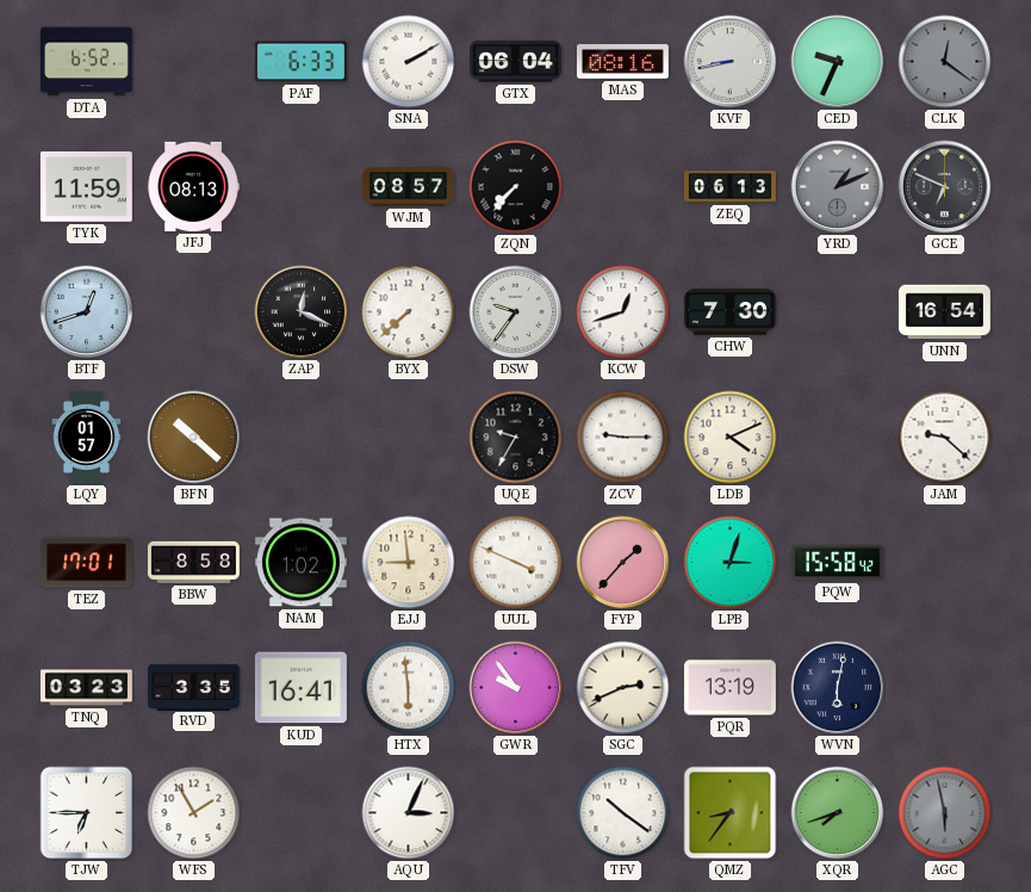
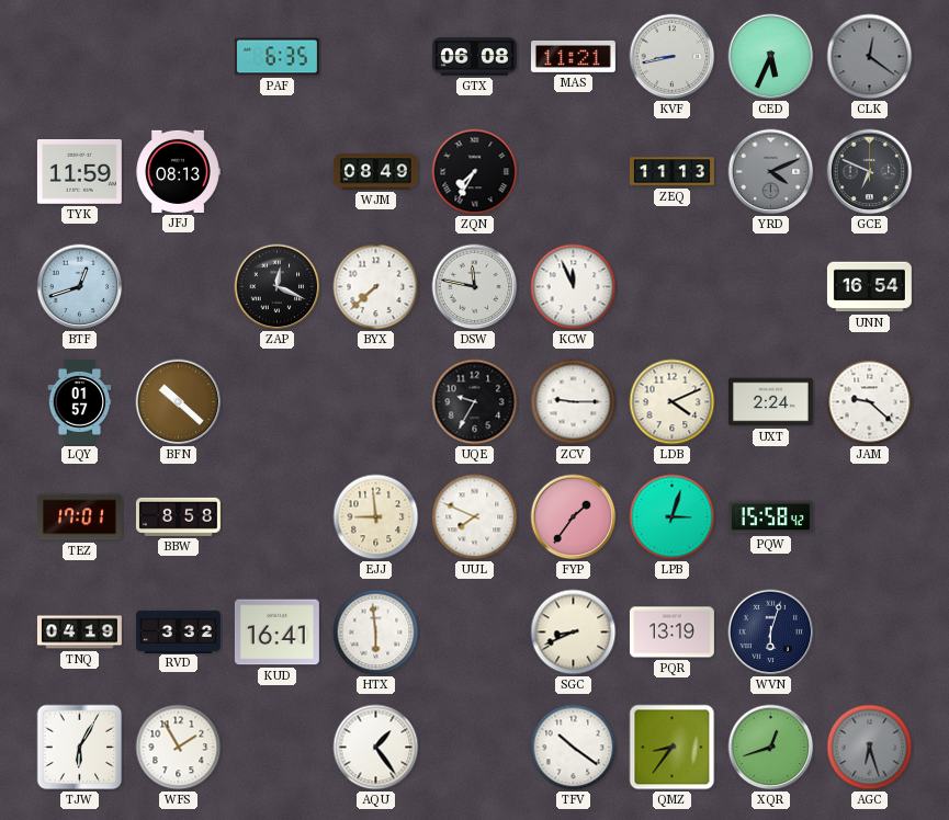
DTA: 6:52 -> none
PAF: 6:33 -> 6:35
SNA: 2:10 -> none
GTX: 06:04 -> 06:08
MAS: 08:16 -> 11:21
CED: 9:34 -> 5:34
WJM: 08:57 -> 08:49
ZQN: 7:37 -> 7:35
ZEQ: 06:13 -> 11:13
YRD: 1:11 -> 4:11
DSW: 9:36 -> 11:47
KCW: 12:42 -> 11:56
CHW: 7:30 -> none
UXT: none -> 2:24
NAM: 1:02 -> none
UUL: 3:49 -> 7:49
FYP: 1:37 -> 1:36
TNQ: 03:23 -> 04:19
RVD: 3:35 -> 3:32
GWR: 9:54 -> none
SGC: 2:41 -> 8:41
WVN: 6:02 -> 6:03
TJW: 6:45 -> 6:05
AQU: 3:04 -> 1:24
XQR: 7:42 -> 12:42
AGC: 5:58 -> 6:27
